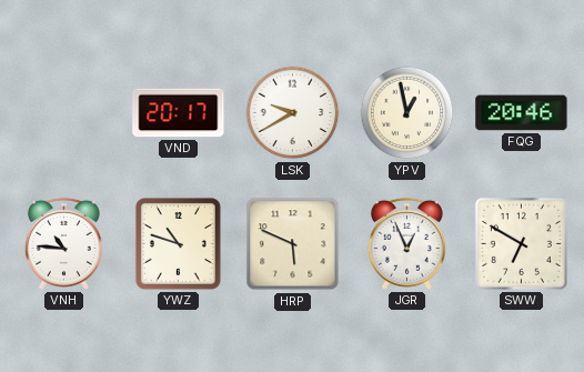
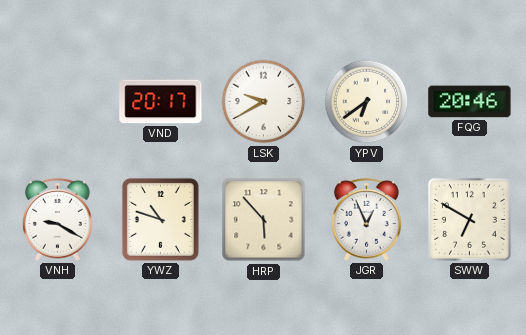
YPV: 12:58 -> 6:39
VNH: 10:46 -> 9:20
HRP: 5:49 -> 5:53
